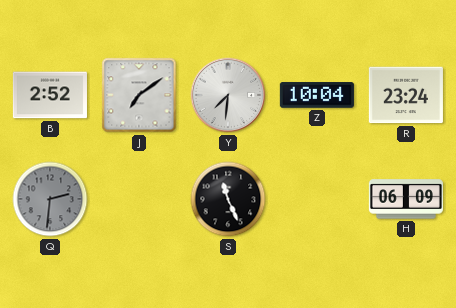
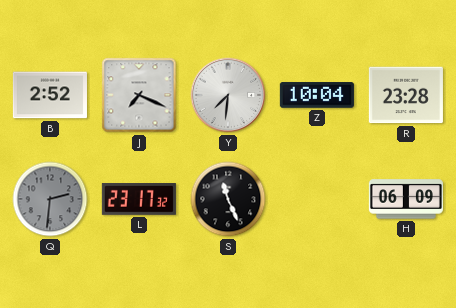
J: 7:09 -> 7:19
R: 23:24 -> 23:28
L: none -> 23:17
